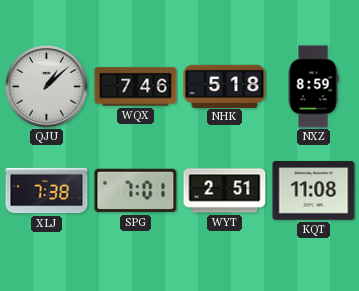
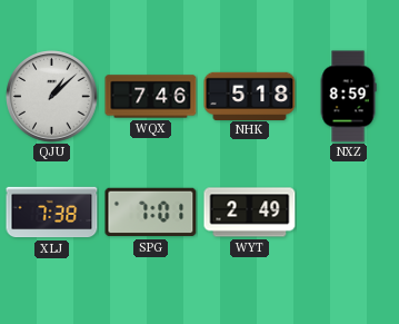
WYT: 2:51 -> 2:49
KQT: 11:08 -> none
